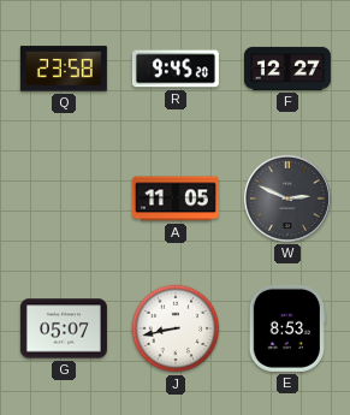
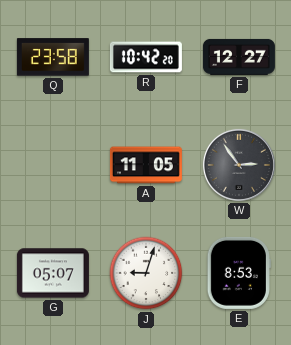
R: 9:45 -> 10:42
W: 2:49 -> 2:54
J: 8:43 -> 9:03
